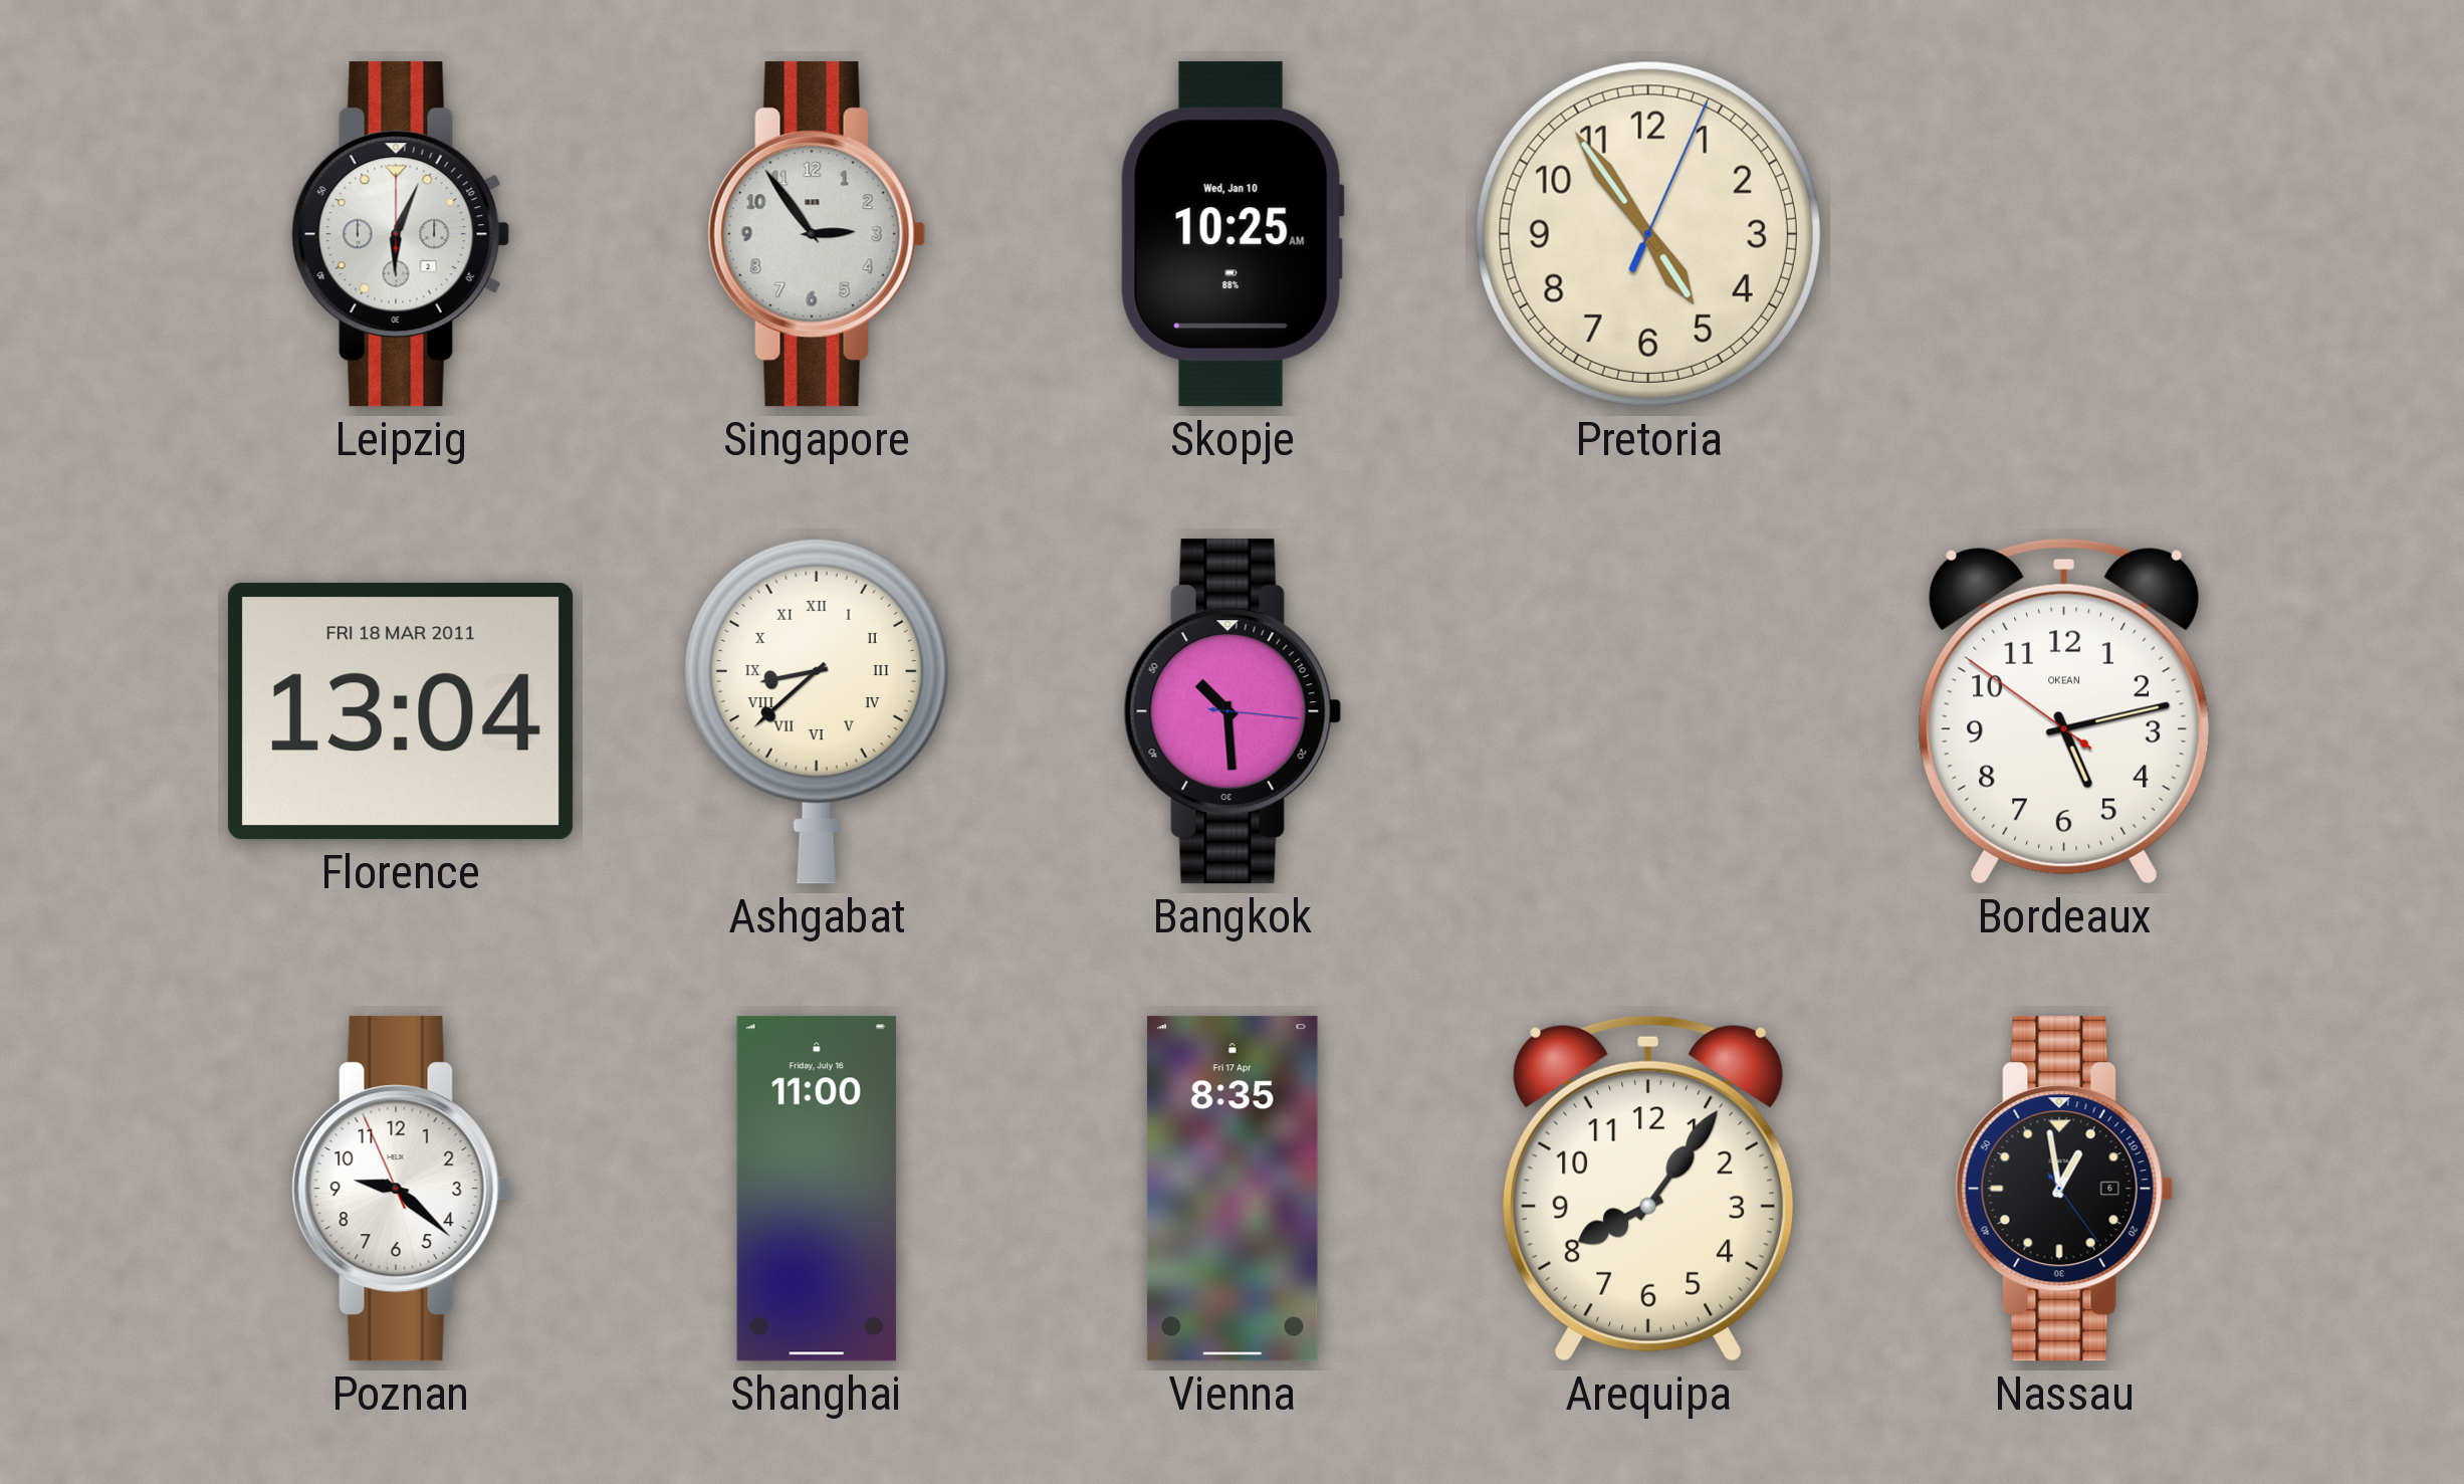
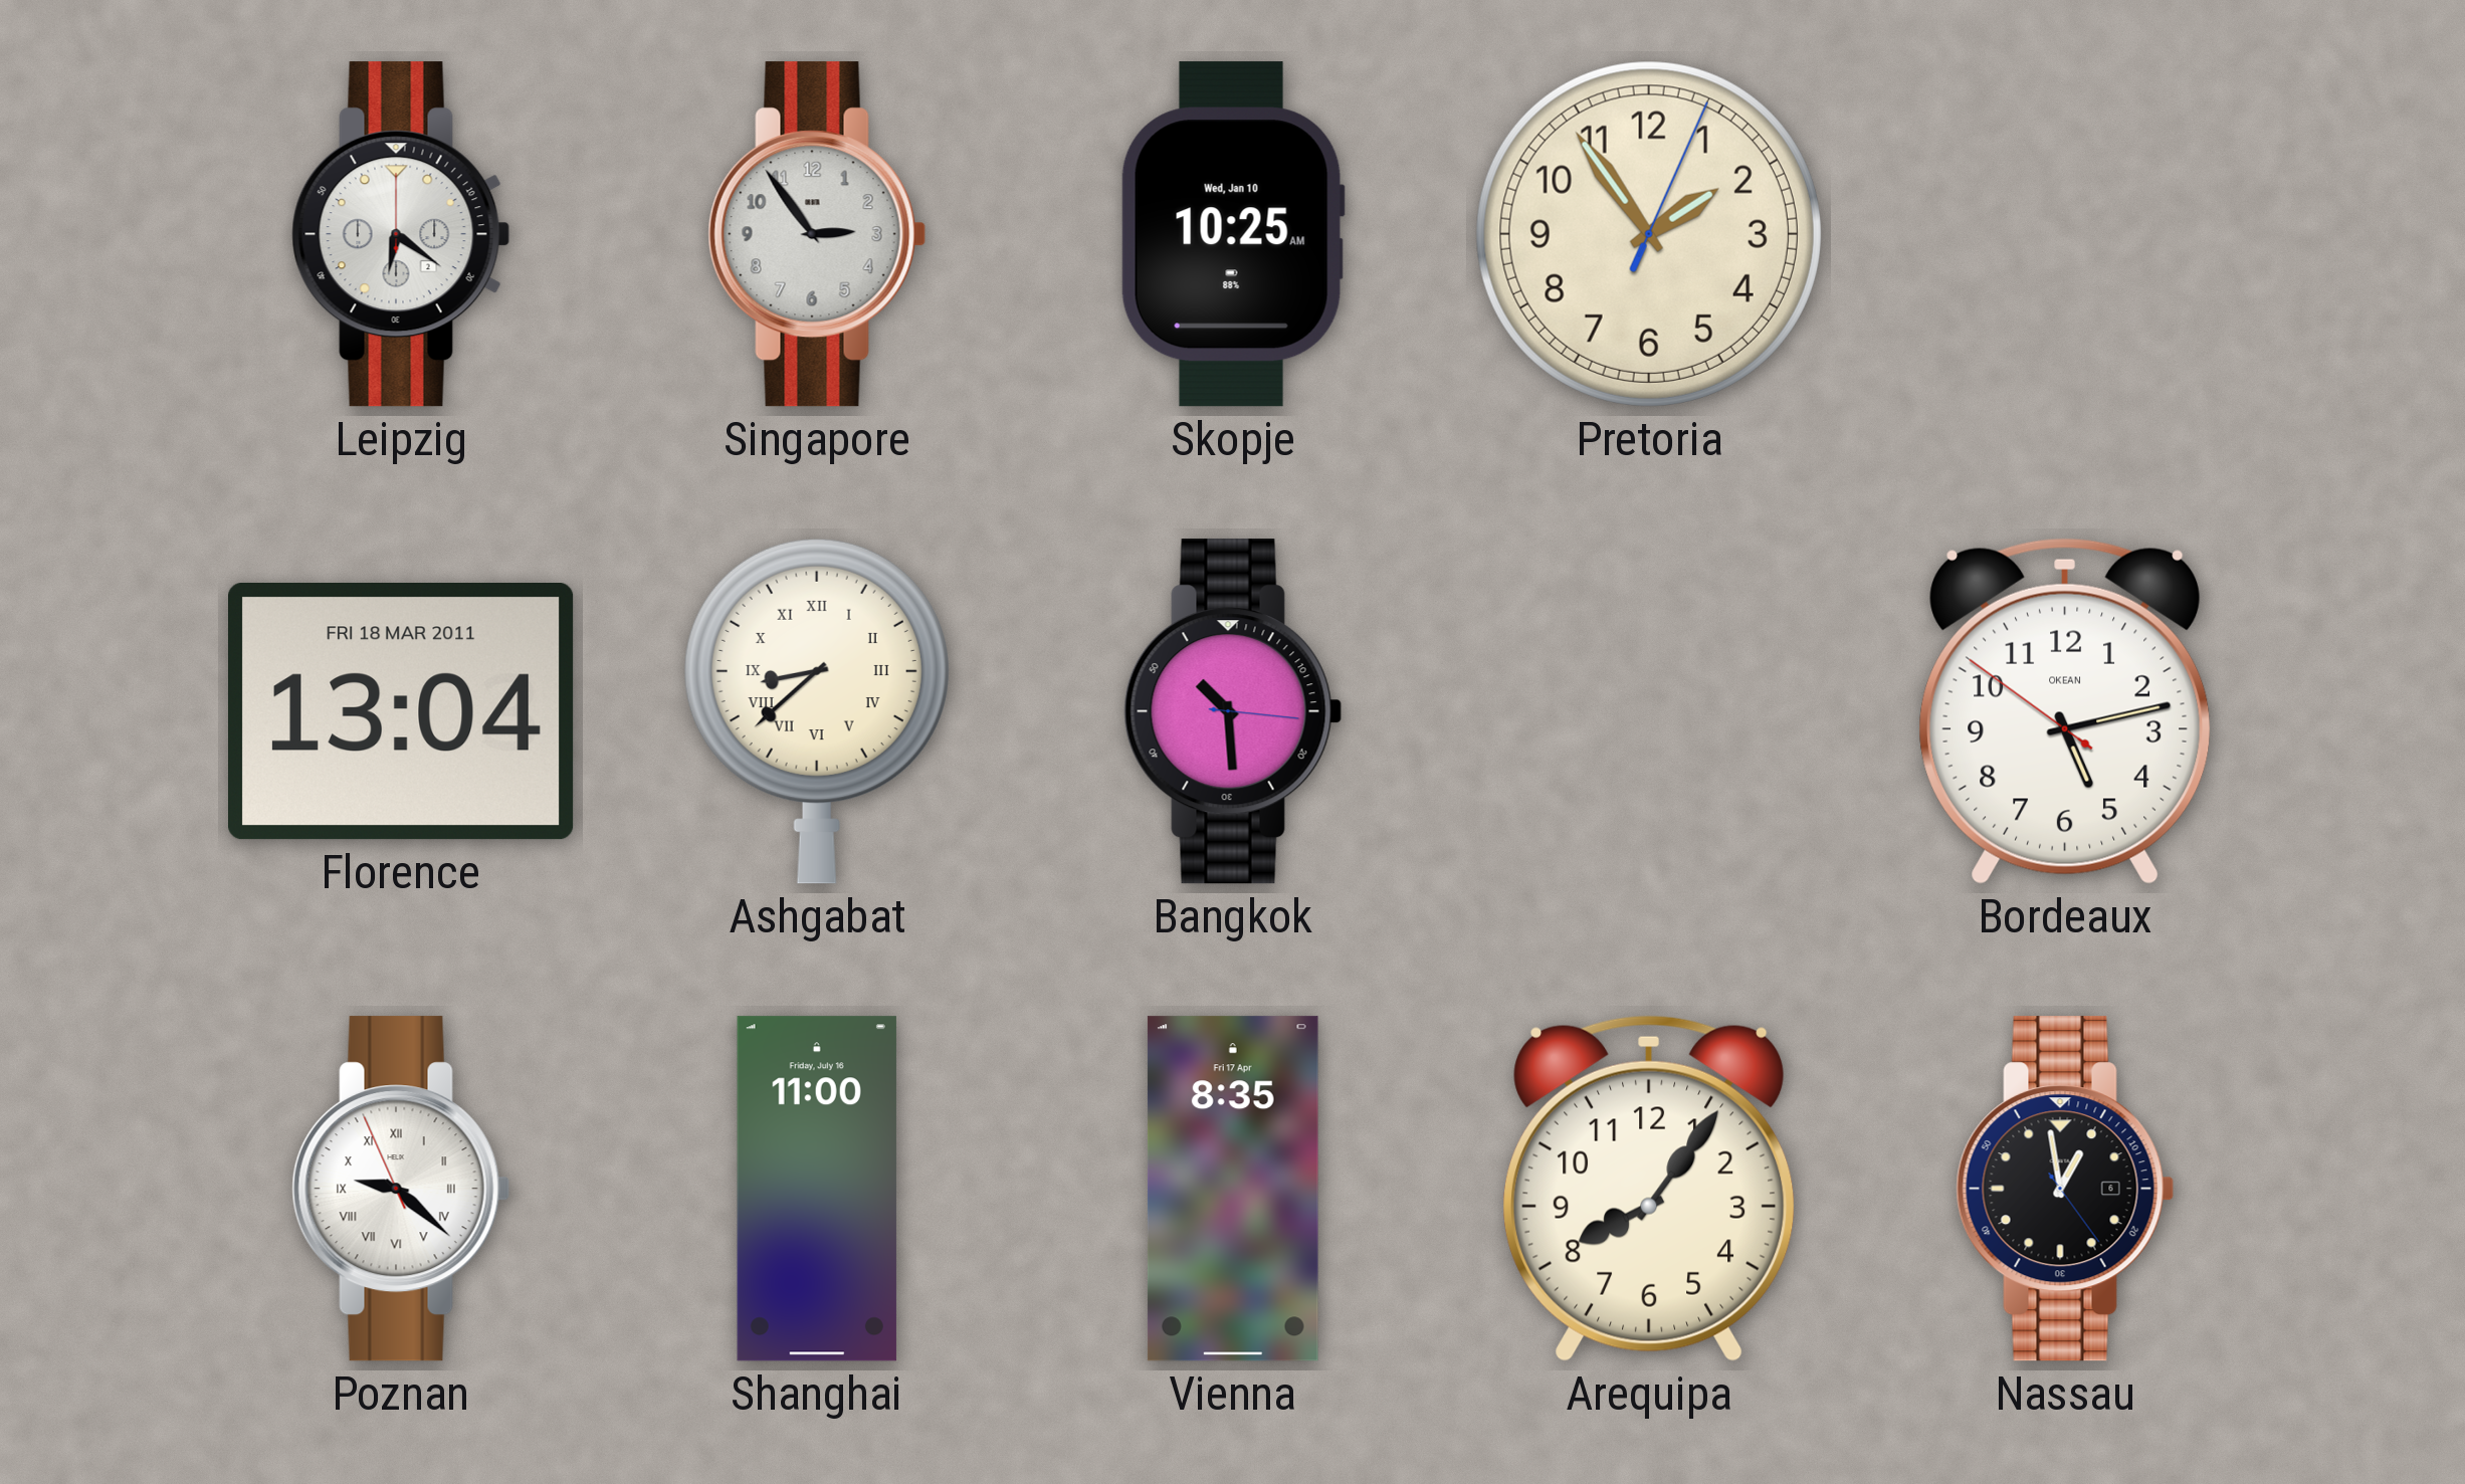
Leipzig: 6:04 -> 6:21
Pretoria: 4:54 -> 1:54
Poznan numerals: Arabic -> Roman
